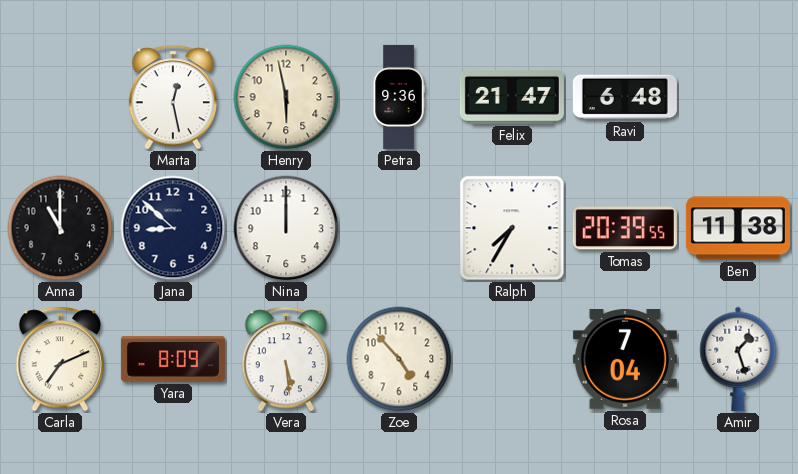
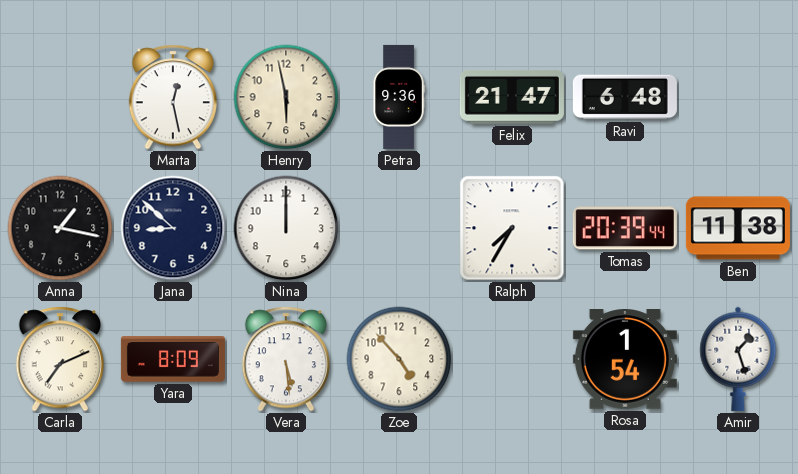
Anna: 11:00 -> 1:17
Tomas: 20:39:55 -> 20:39:44
Rosa: 7:04 -> 1:54
